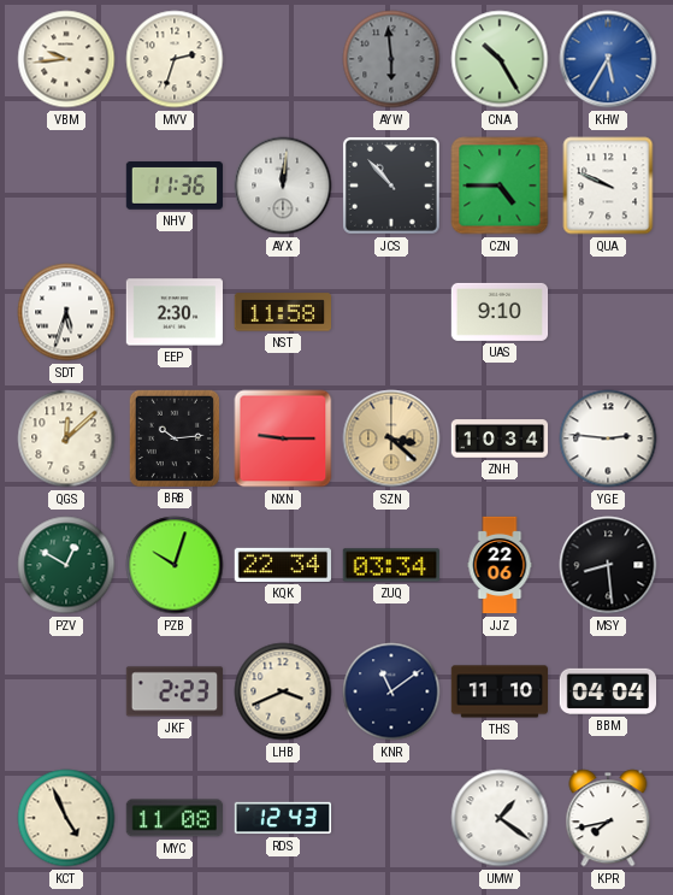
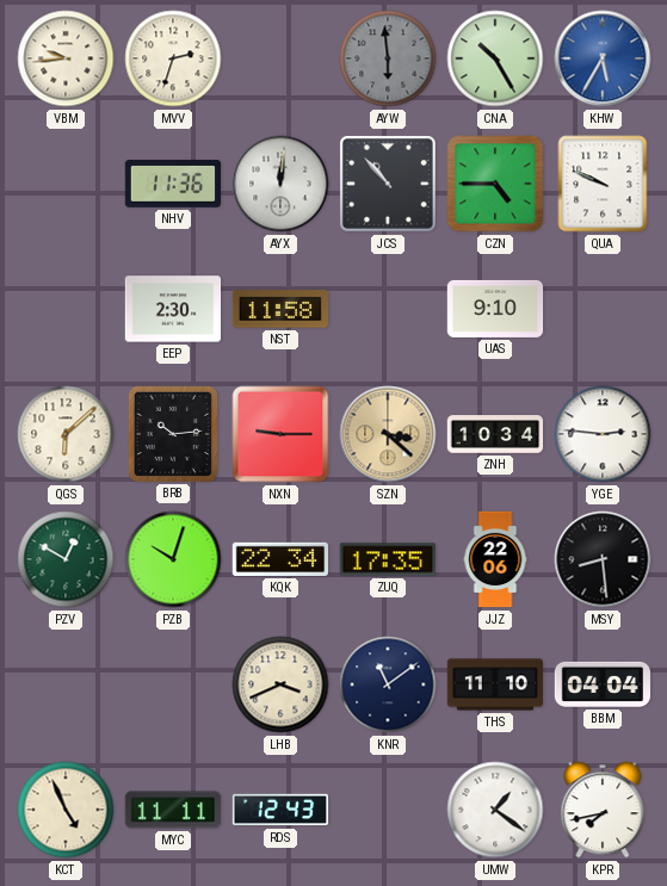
SDT: 5:33 -> none
QGS: 12:08 -> 6:08
ZUQ: 03:34 -> 17:35
JKF: 2:23 -> none
MYC: 11:08 -> 11:11
